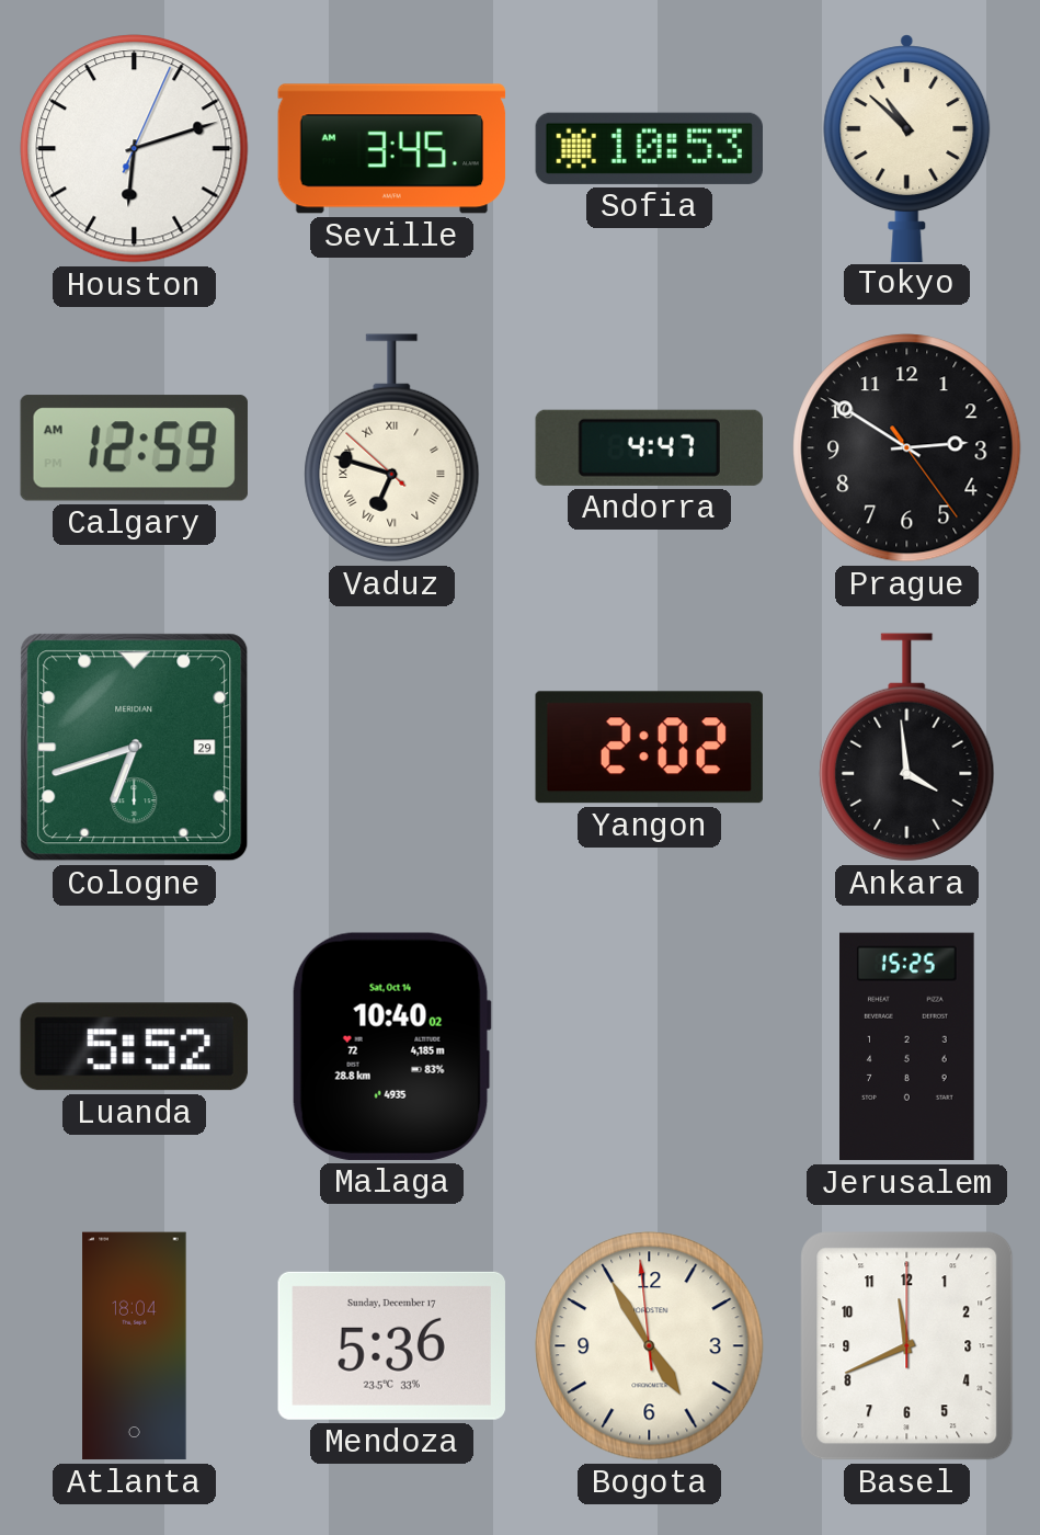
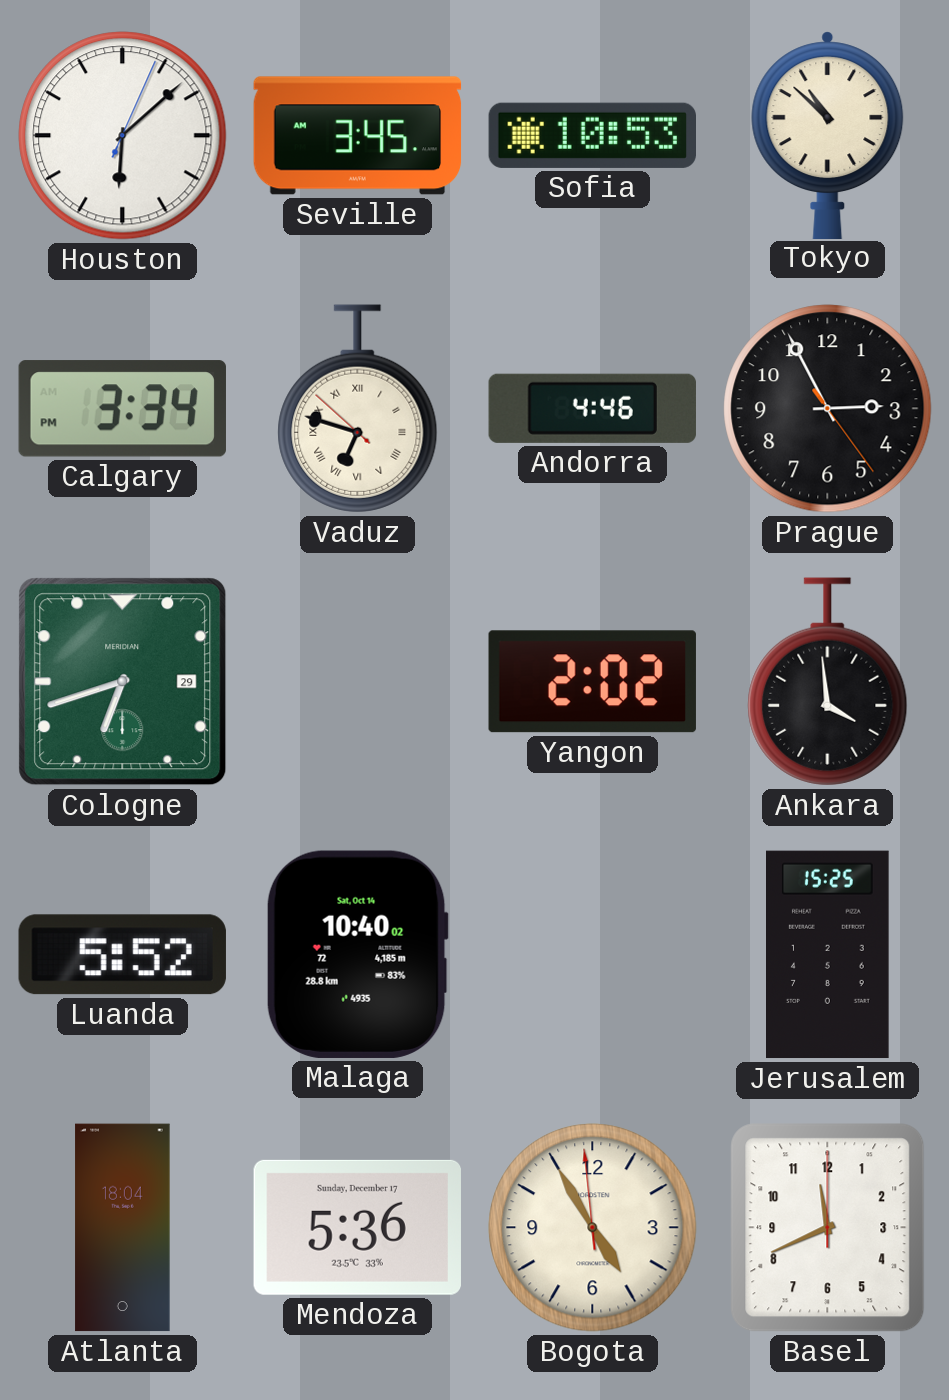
Houston: 6:12 -> 6:08
Calgary: 12:59 -> 3:34
Andorra: 4:47 -> 4:46
Prague: 2:50 -> 2:55
